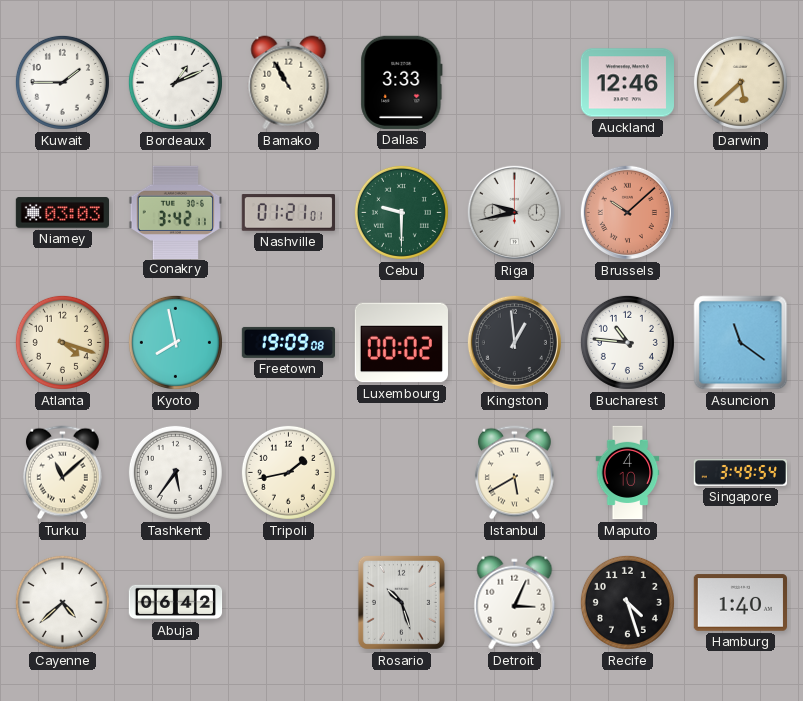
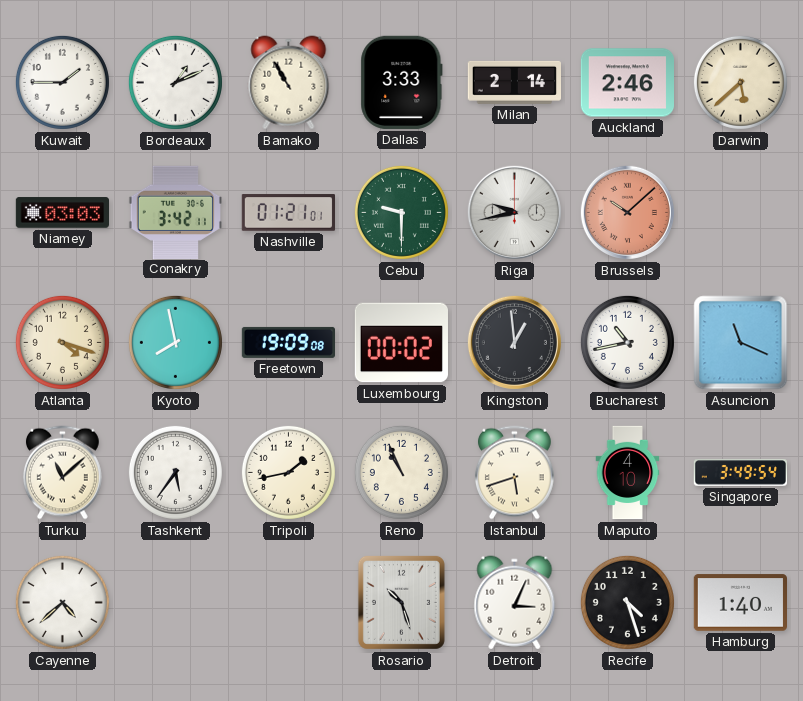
Milan: none -> 2:14
Auckland: 12:46 -> 2:46
Bucharest: 10:46 -> 10:43
Asuncion: 11:21 -> 11:19
Reno: none -> 10:56
Istanbul: 5:40 -> 5:42
Abuja: 06:42 -> none
